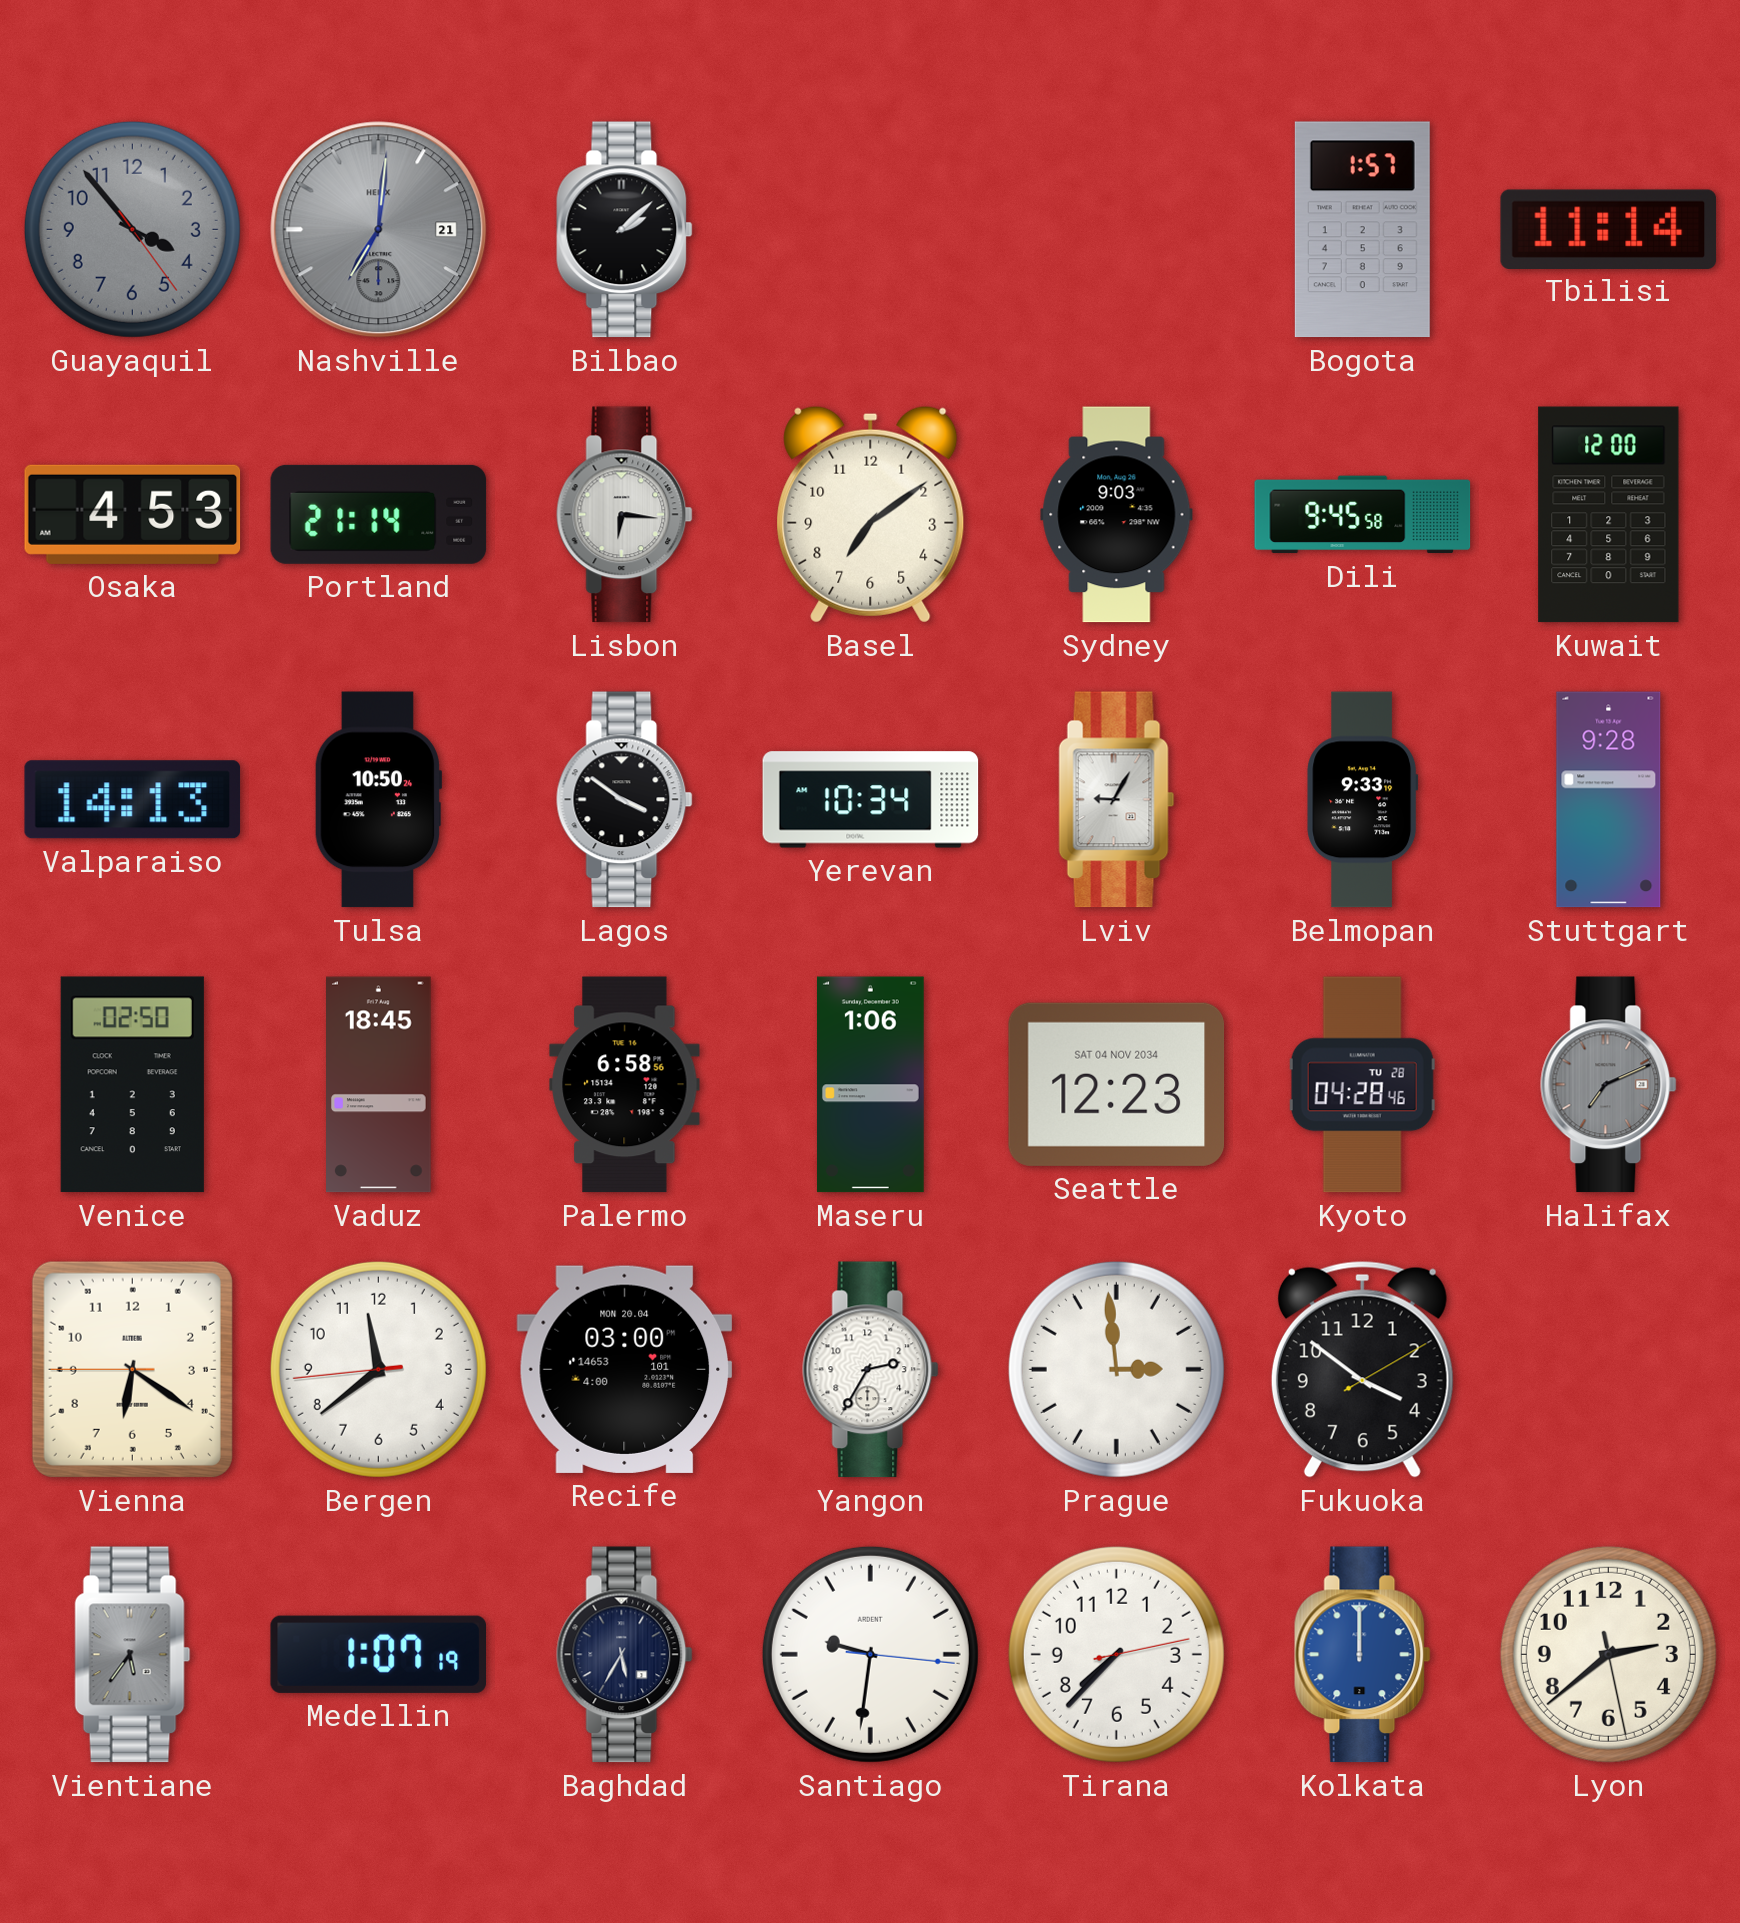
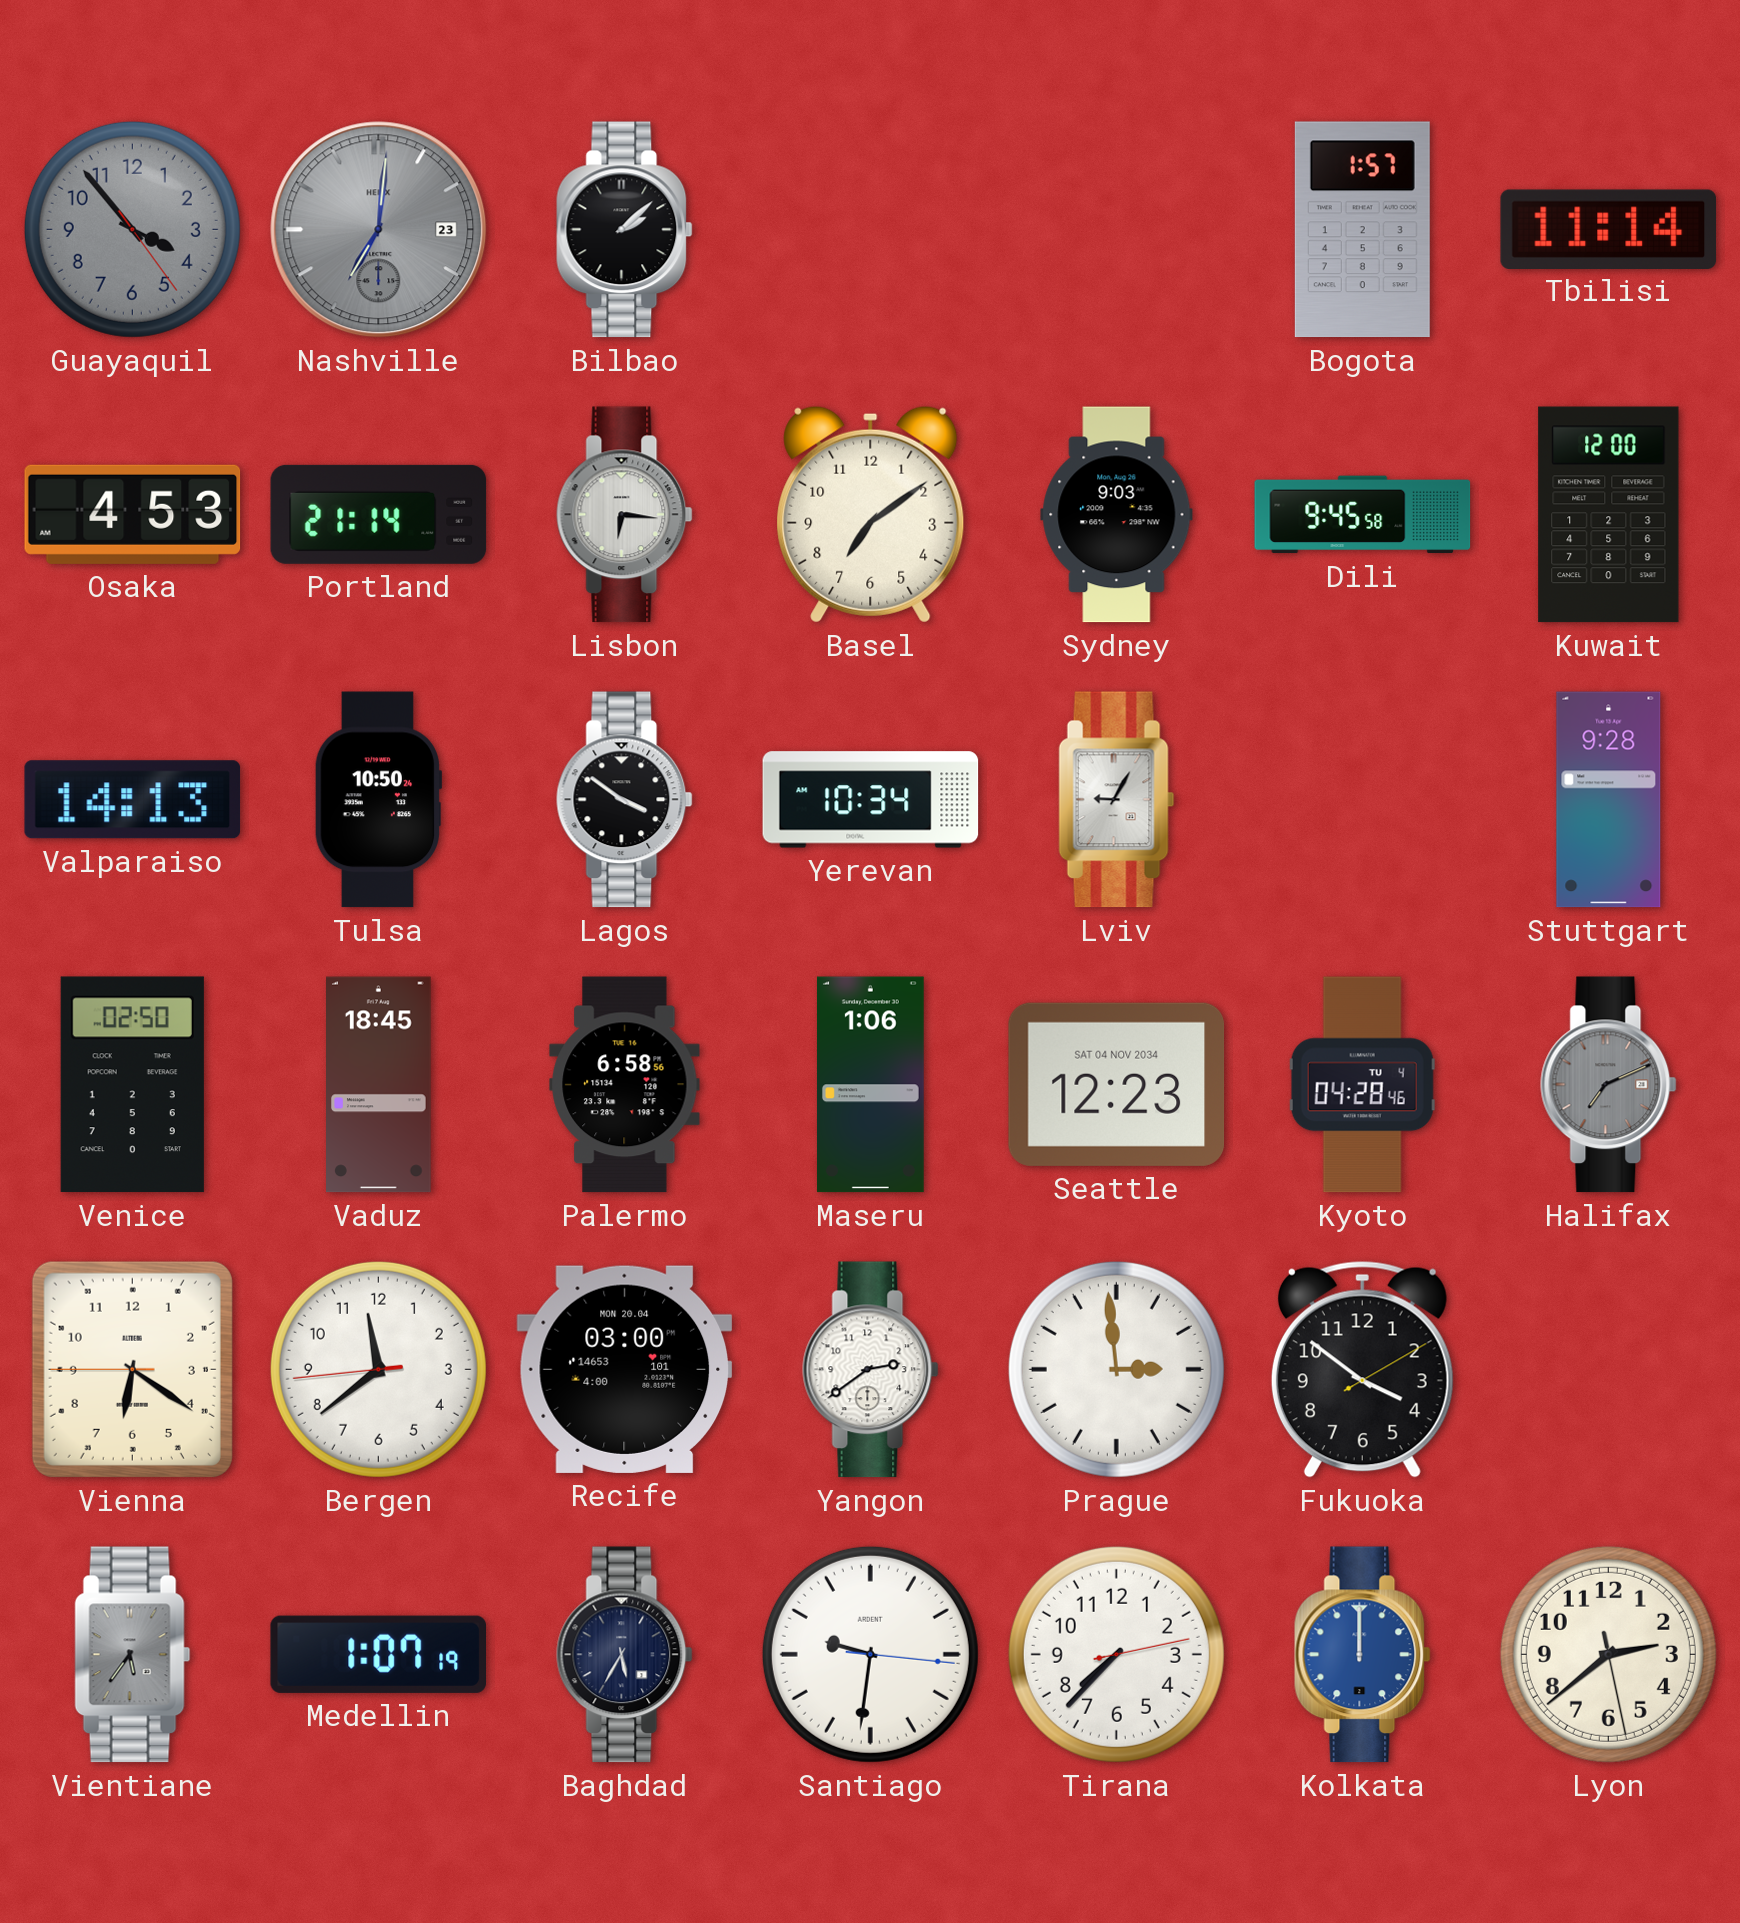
Nashville date: 21 -> 23
Belmopan: 9:33 -> none
Kyoto date: TU 28 -> TU 4
Yangon: 2:35 -> 2:39
